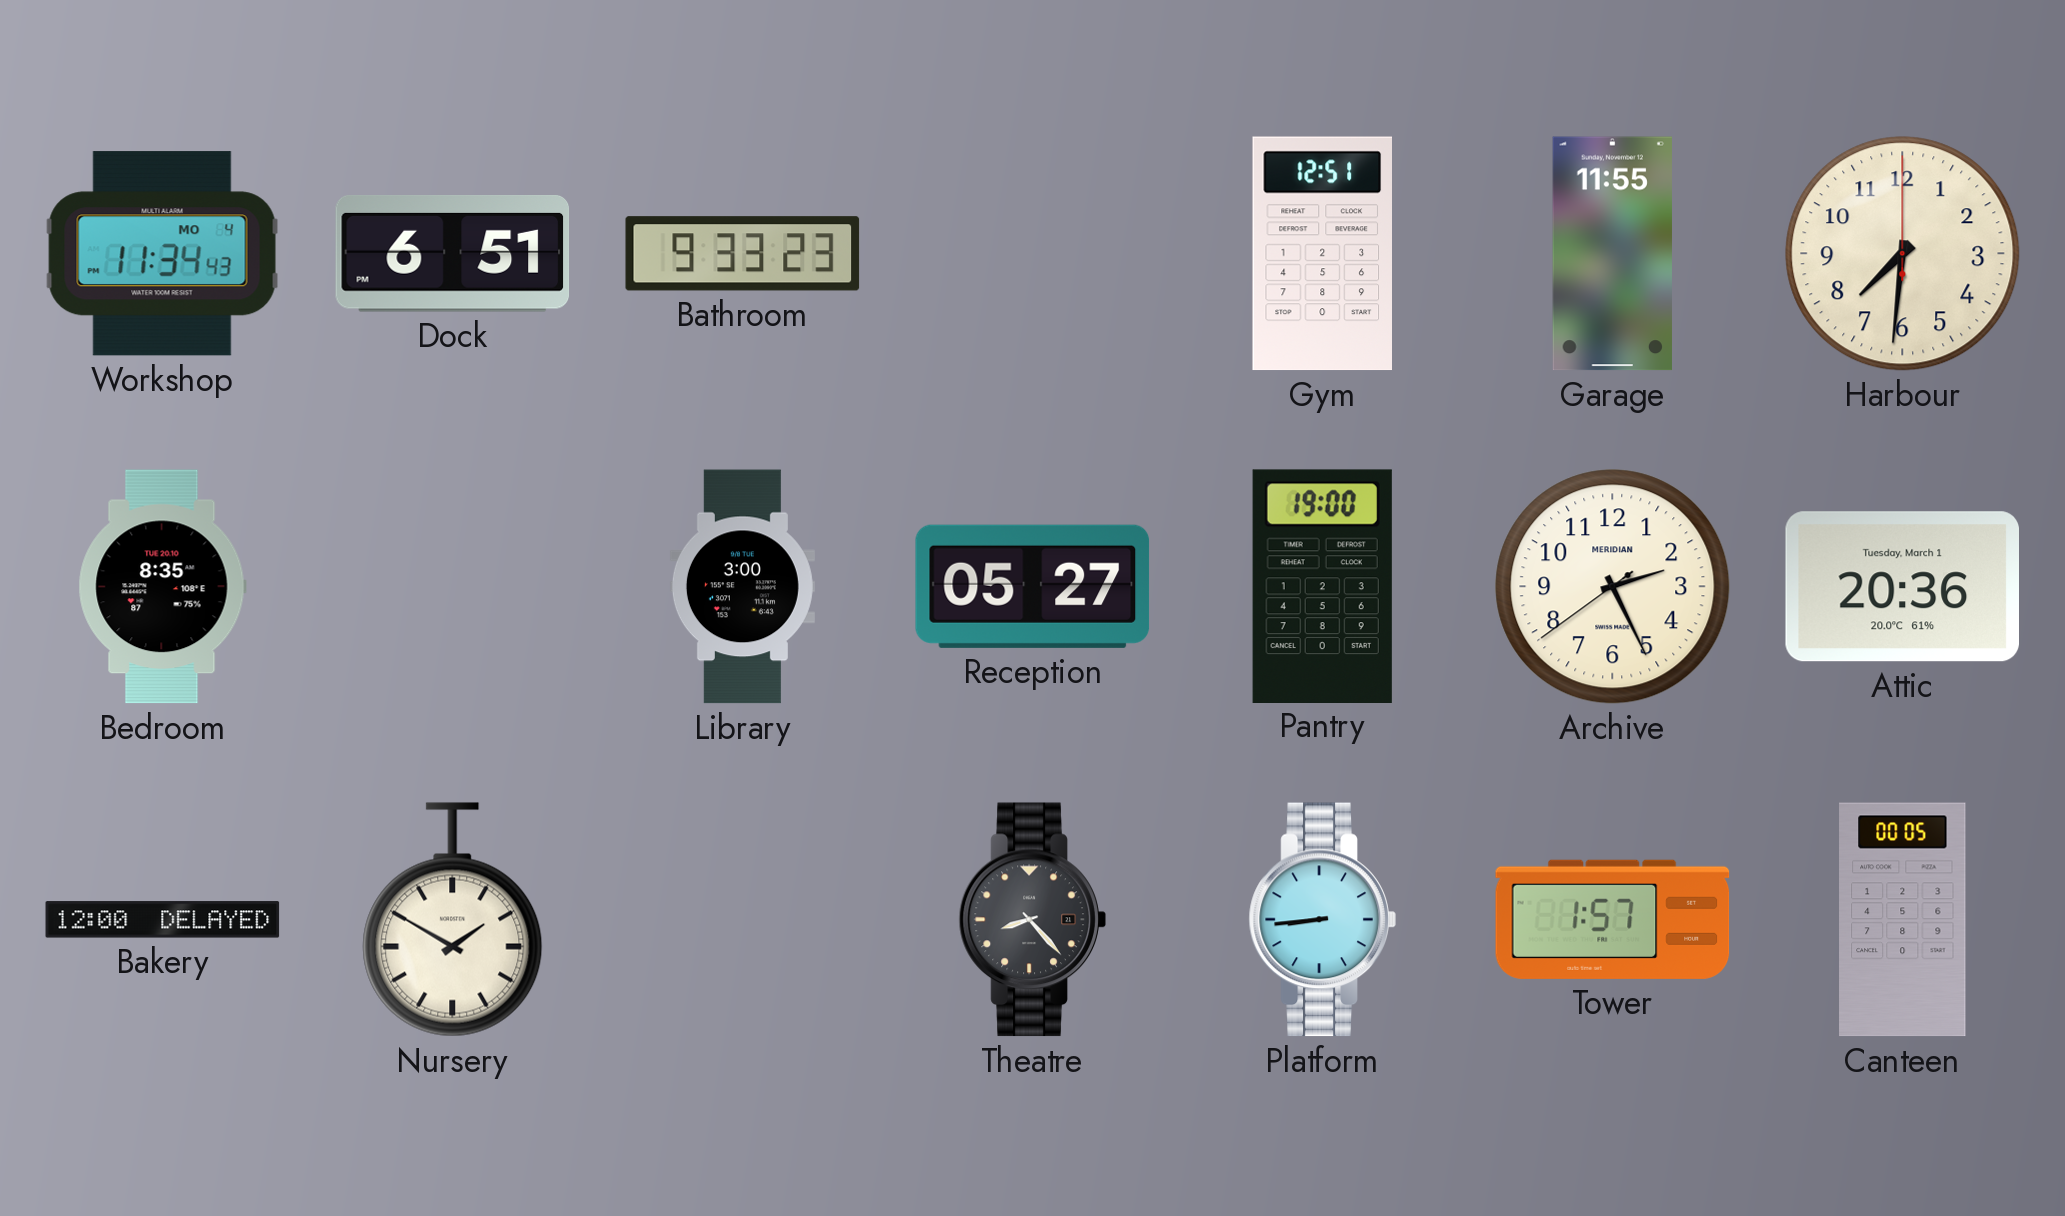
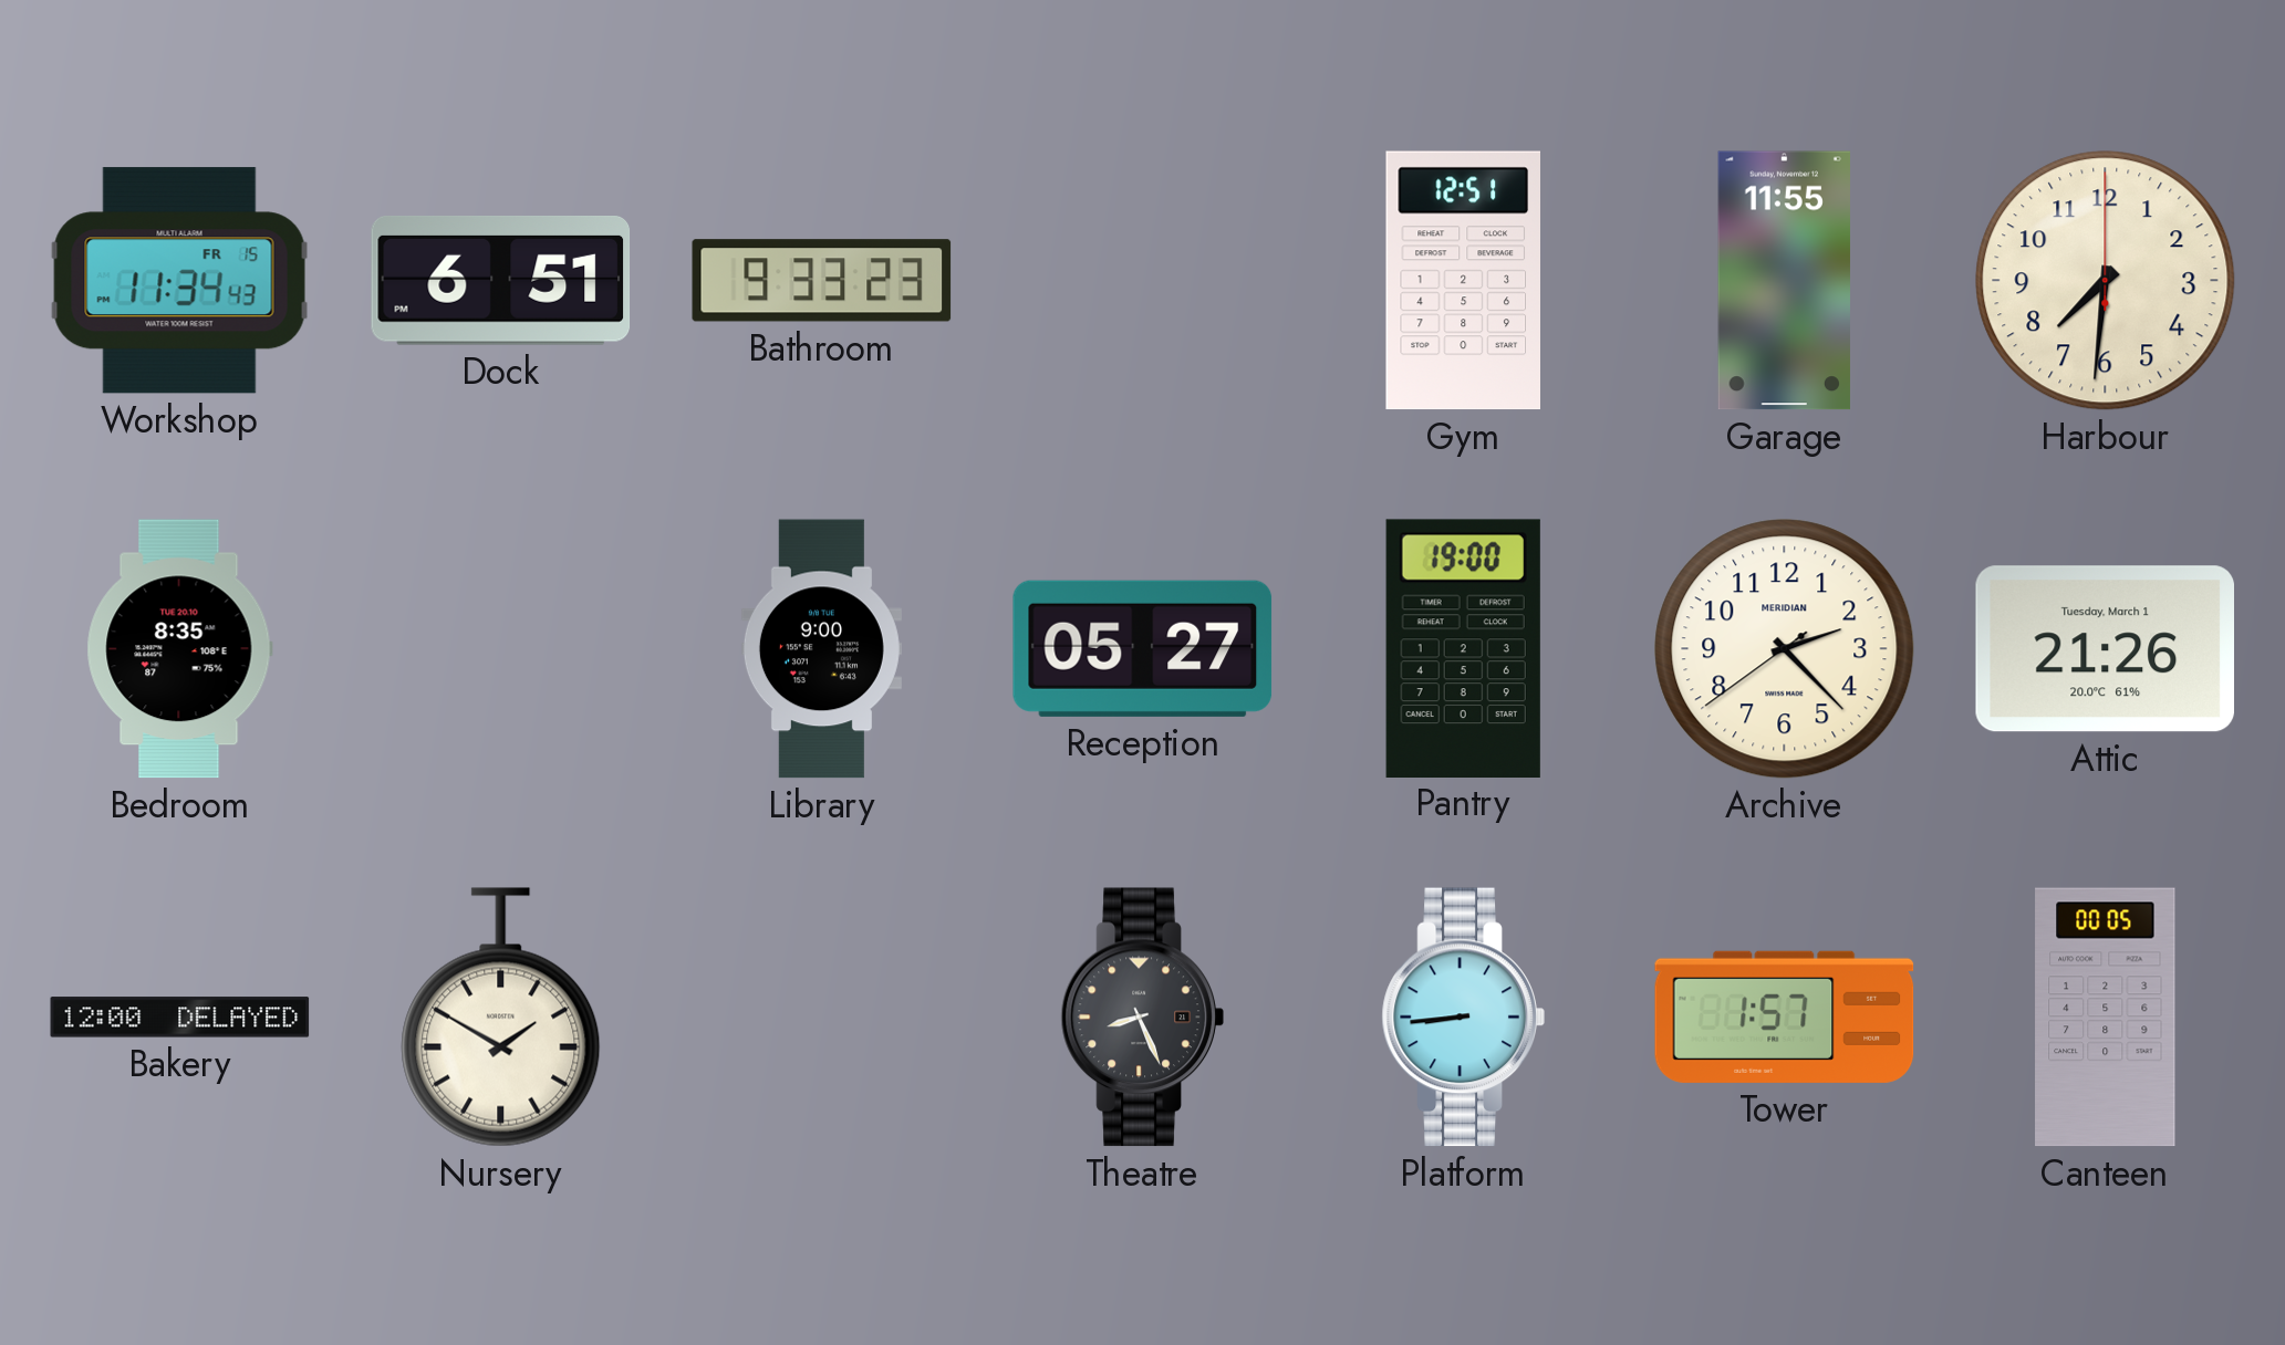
Workshop date: MO 4 -> FR 15
Library: 3:00 -> 9:00
Archive: 2:25 -> 2:22
Attic: 20:36 -> 21:26
Theatre: 8:23 -> 8:26
